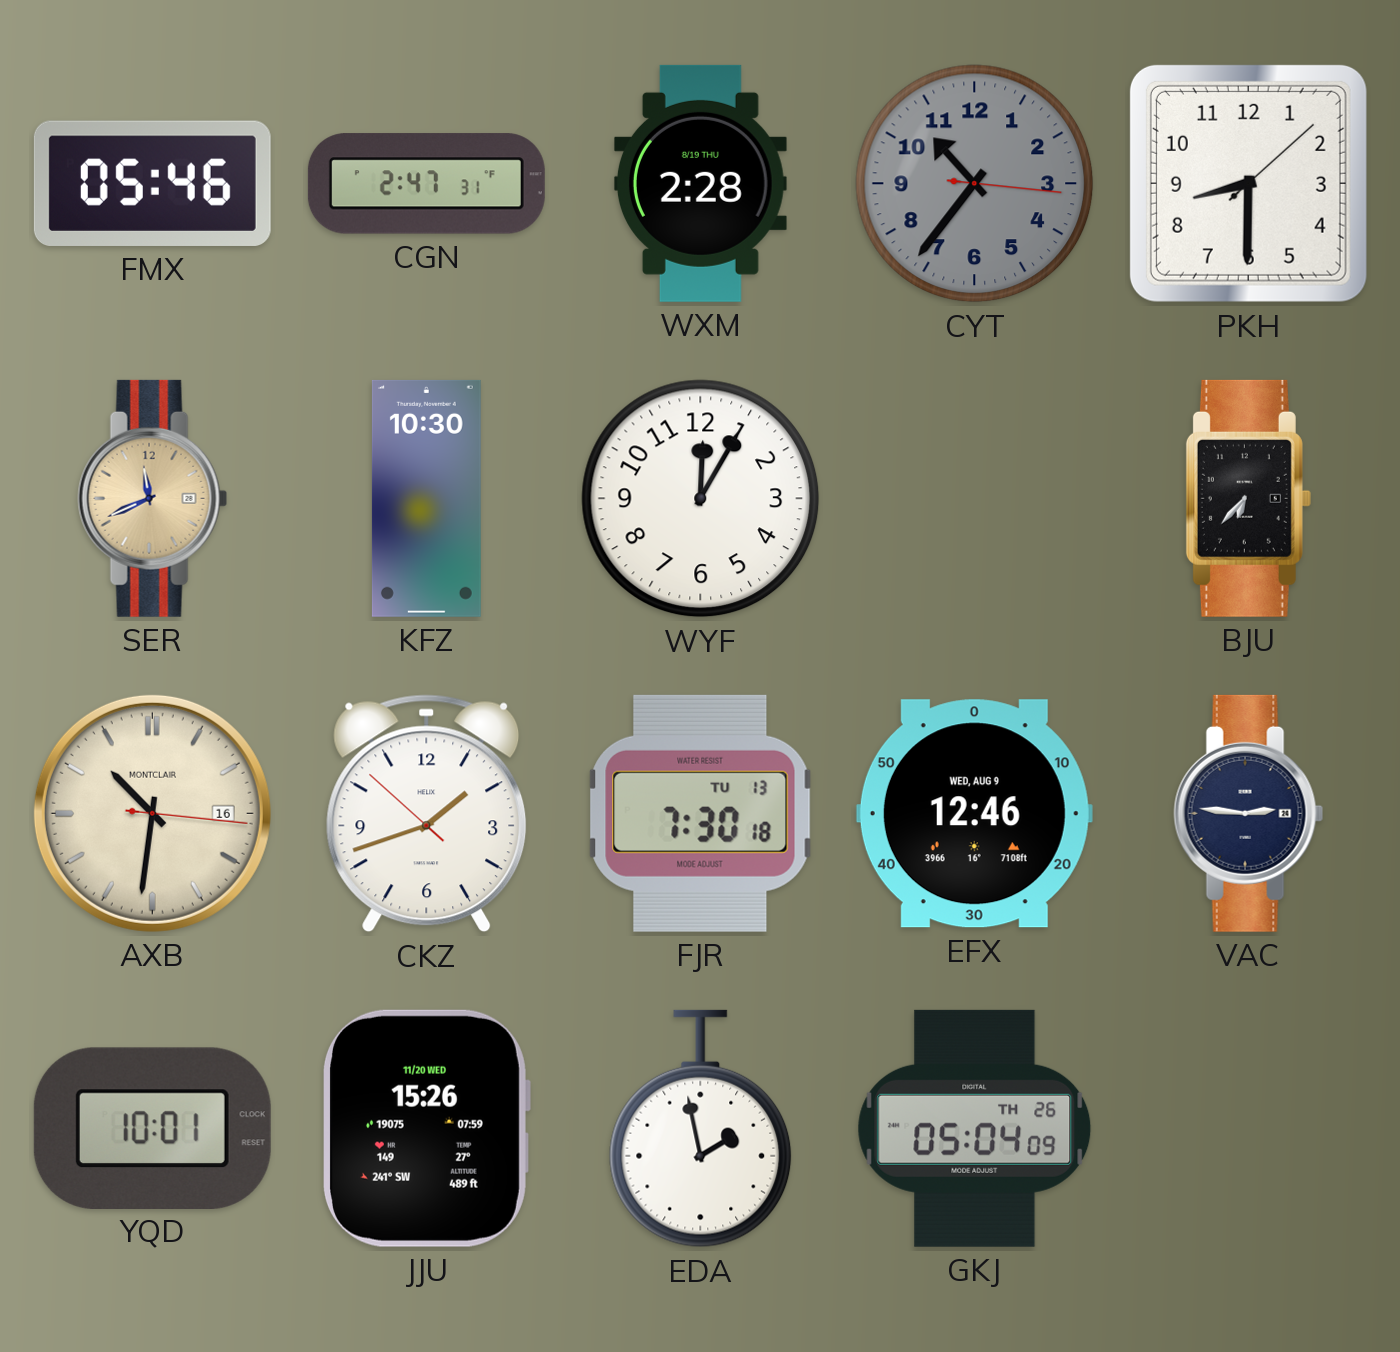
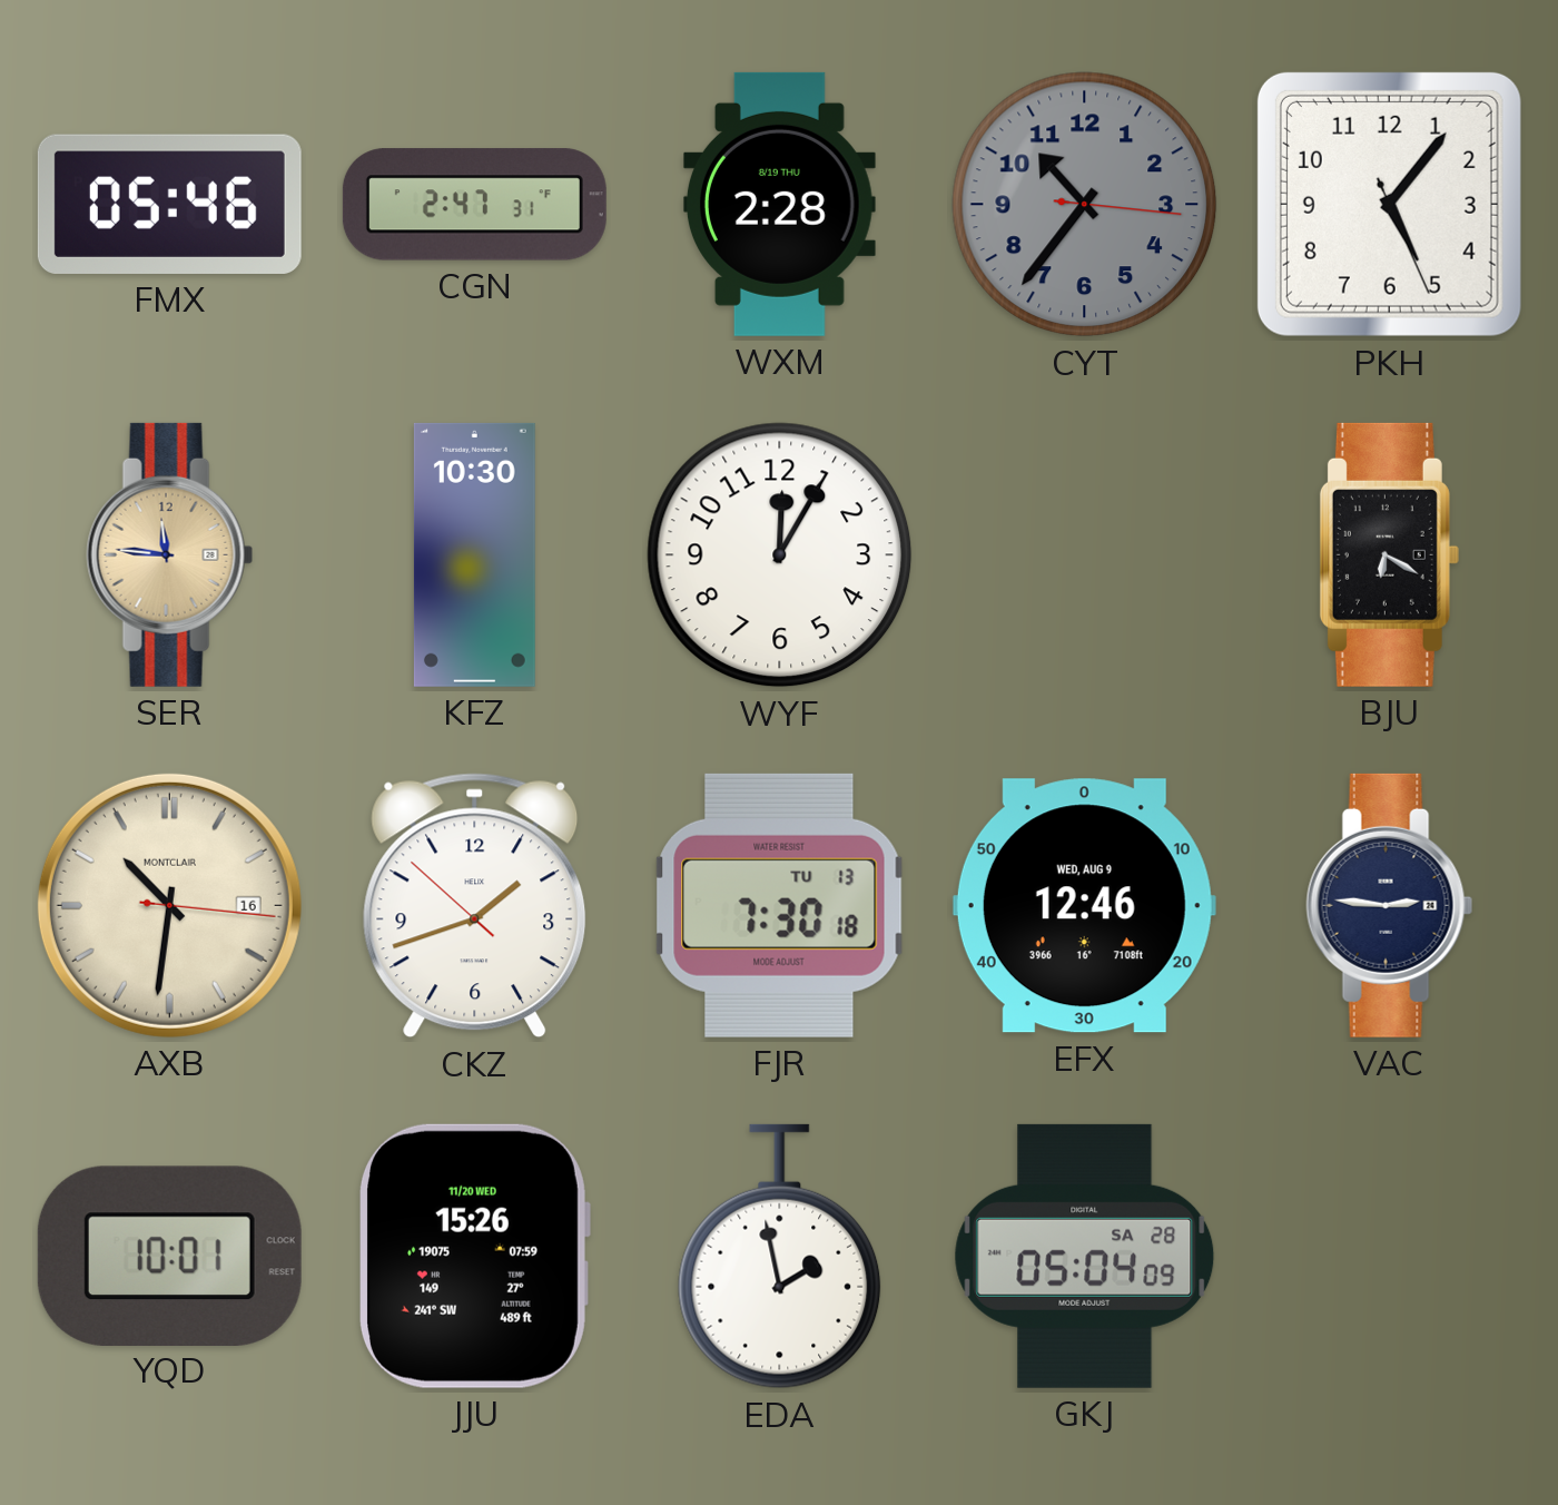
PKH: 8:30 -> 5:06
SER: 11:41 -> 11:46
BJU: 6:37 -> 6:20
GKJ date: TH 26 -> SA 28
